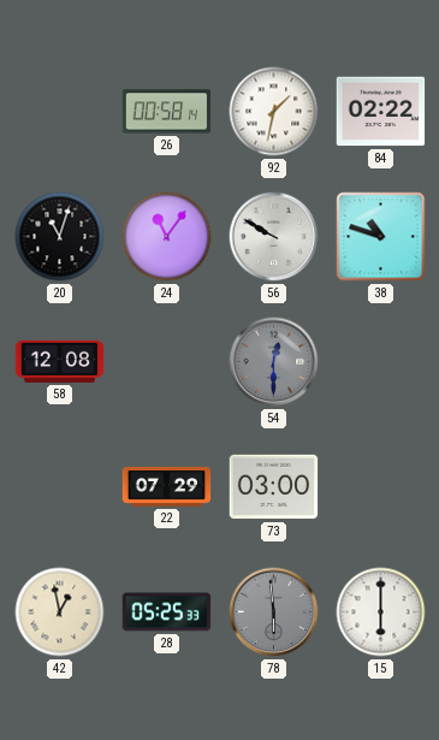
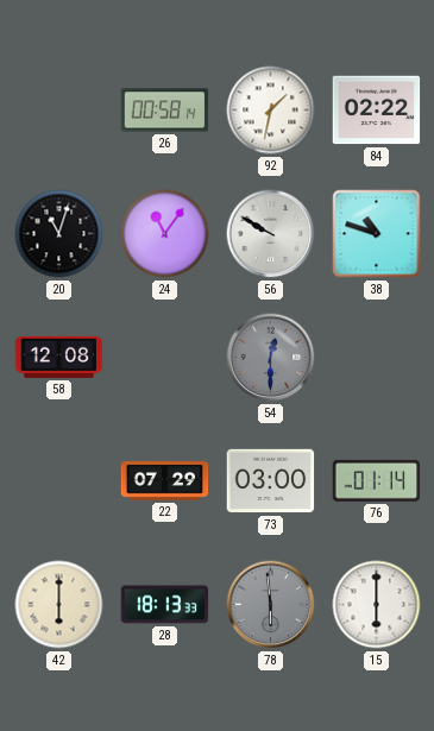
76: none -> 01:14
42: 12:58 -> 6:00
28: 05:25 -> 18:13
